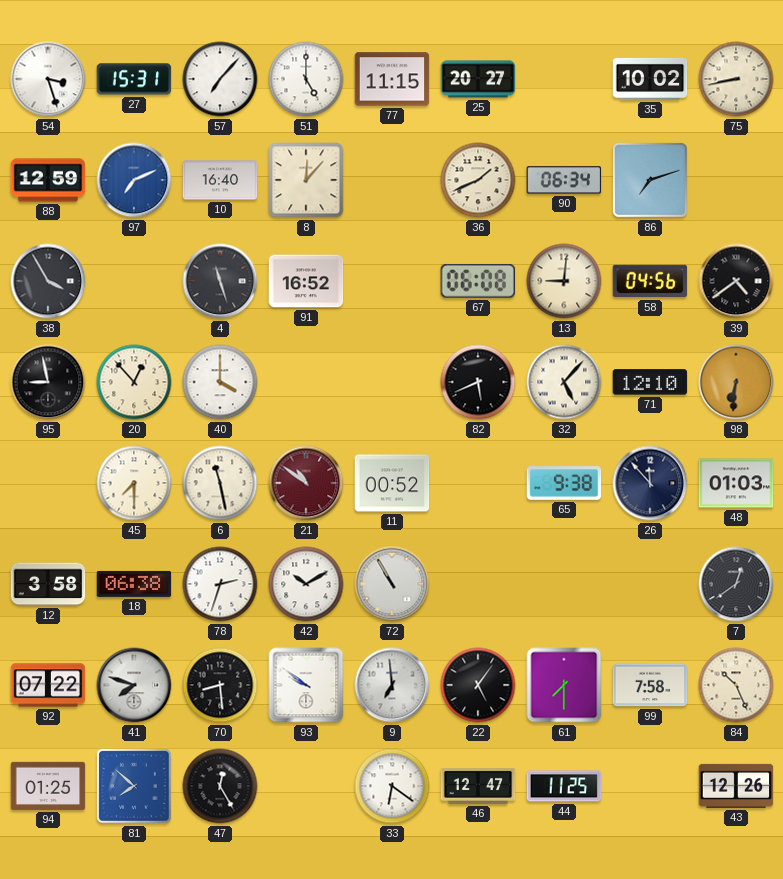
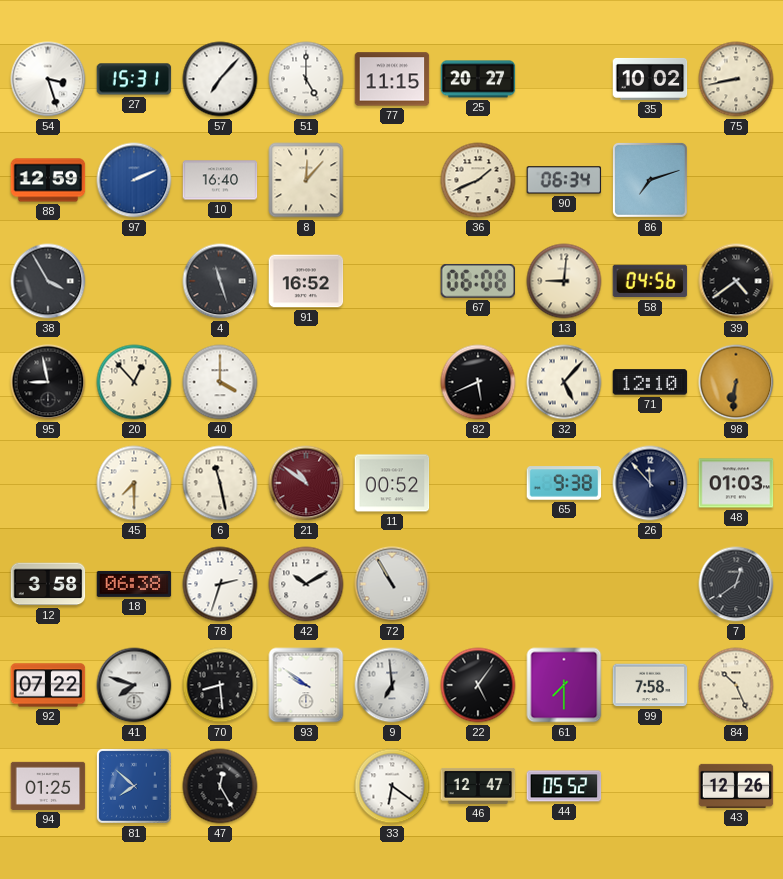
97: 7:11 -> 2:11
44: 11:25 -> 05:52
